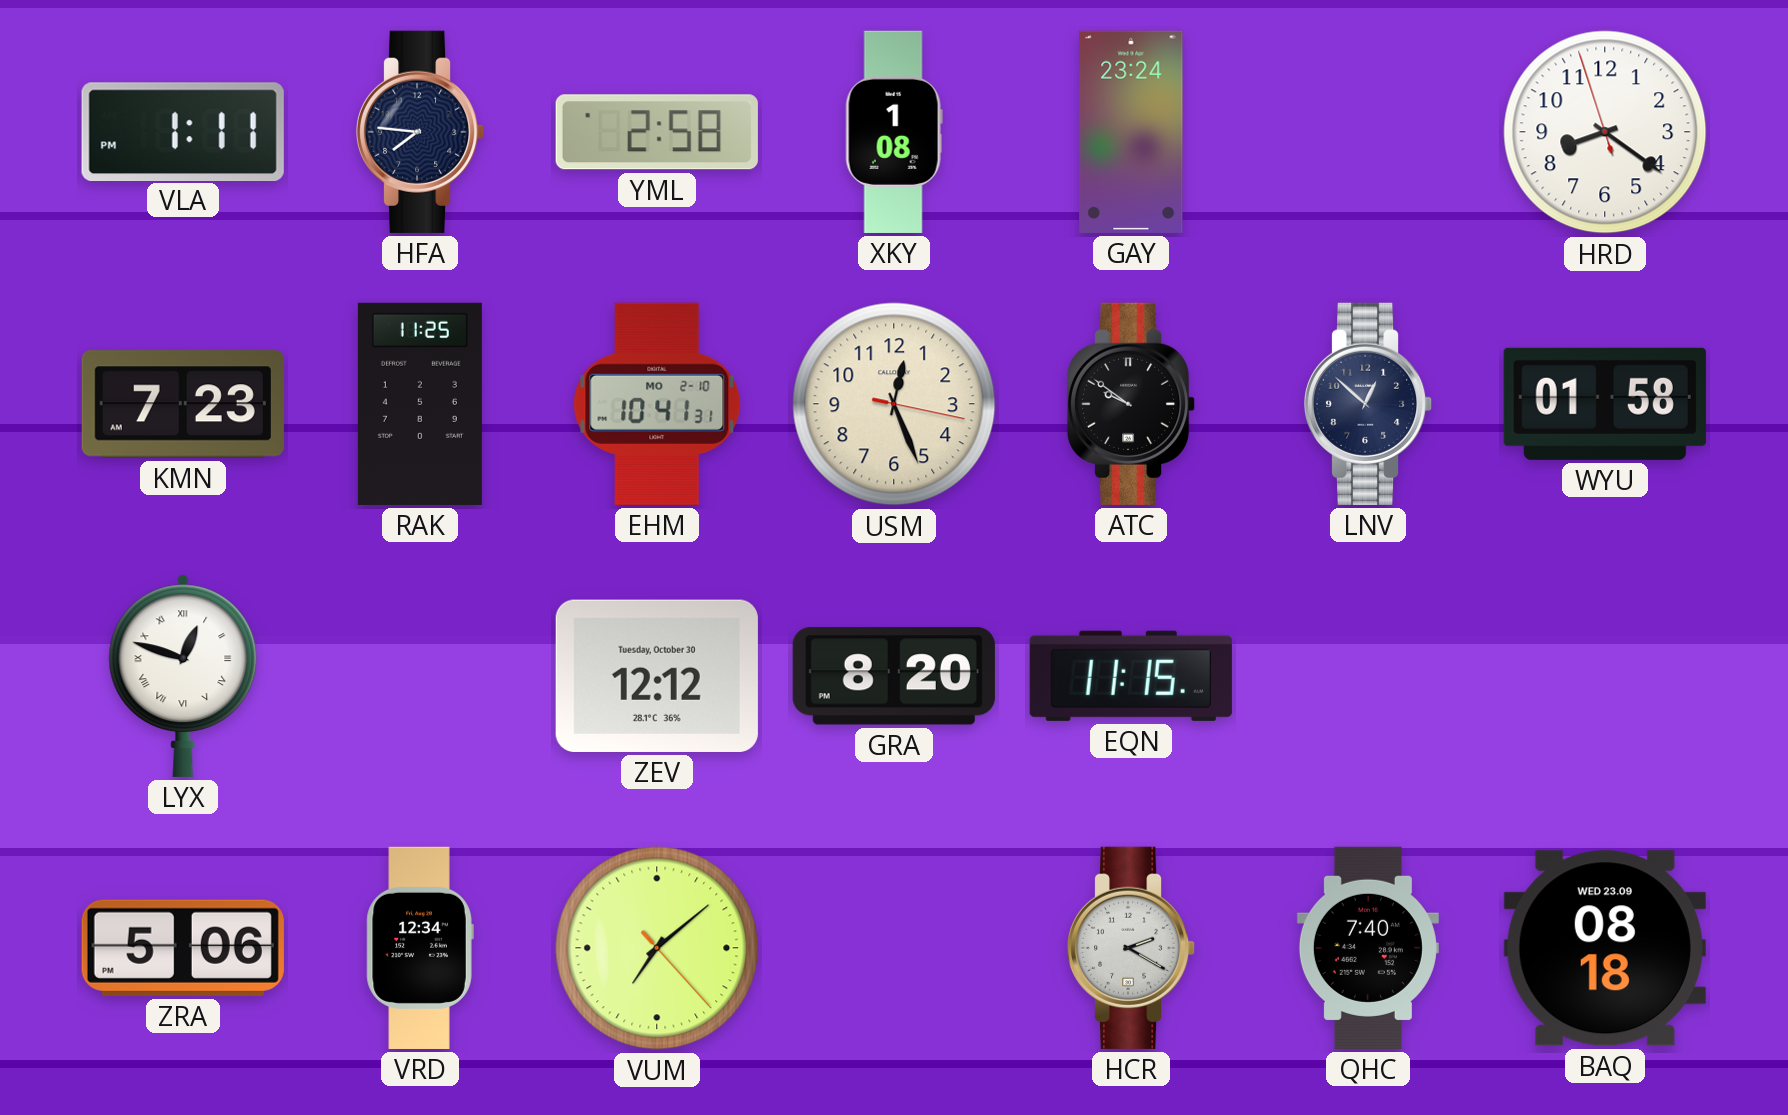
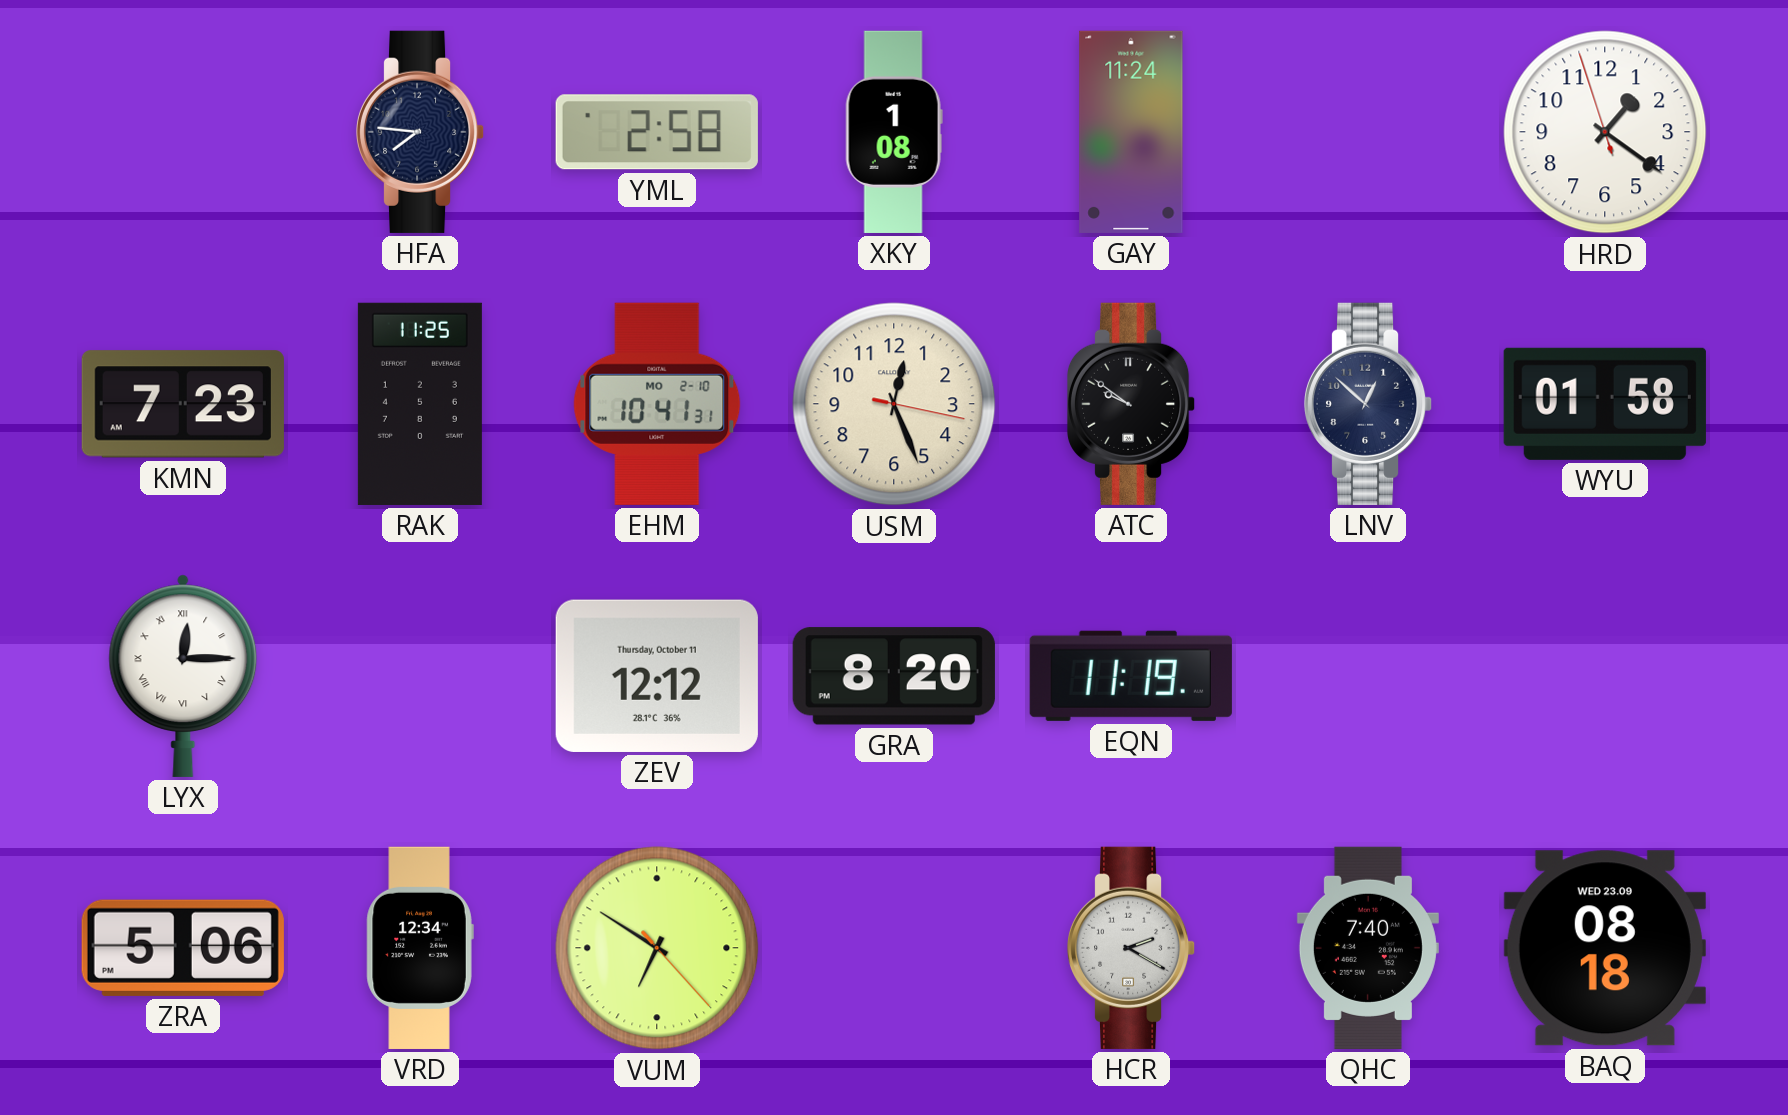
VLA: 1:11 -> none
GAY: 23:24 -> 11:24
HRD: 8:20 -> 1:20
LYX: 12:48 -> 12:15
ZEV date: Tuesday, October 30 -> Thursday, October 11
EQN: 11:15 -> 11:19
VUM: 7:08 -> 6:50
